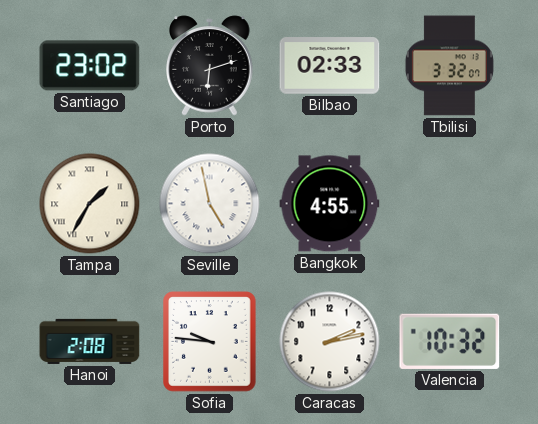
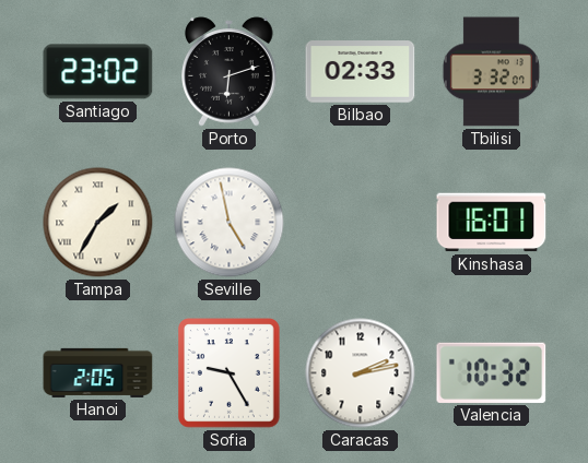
Bangkok: 4:55 -> none
Kinshasa: none -> 16:01
Hanoi: 2:08 -> 2:05
Sofia: 9:46 -> 9:25
